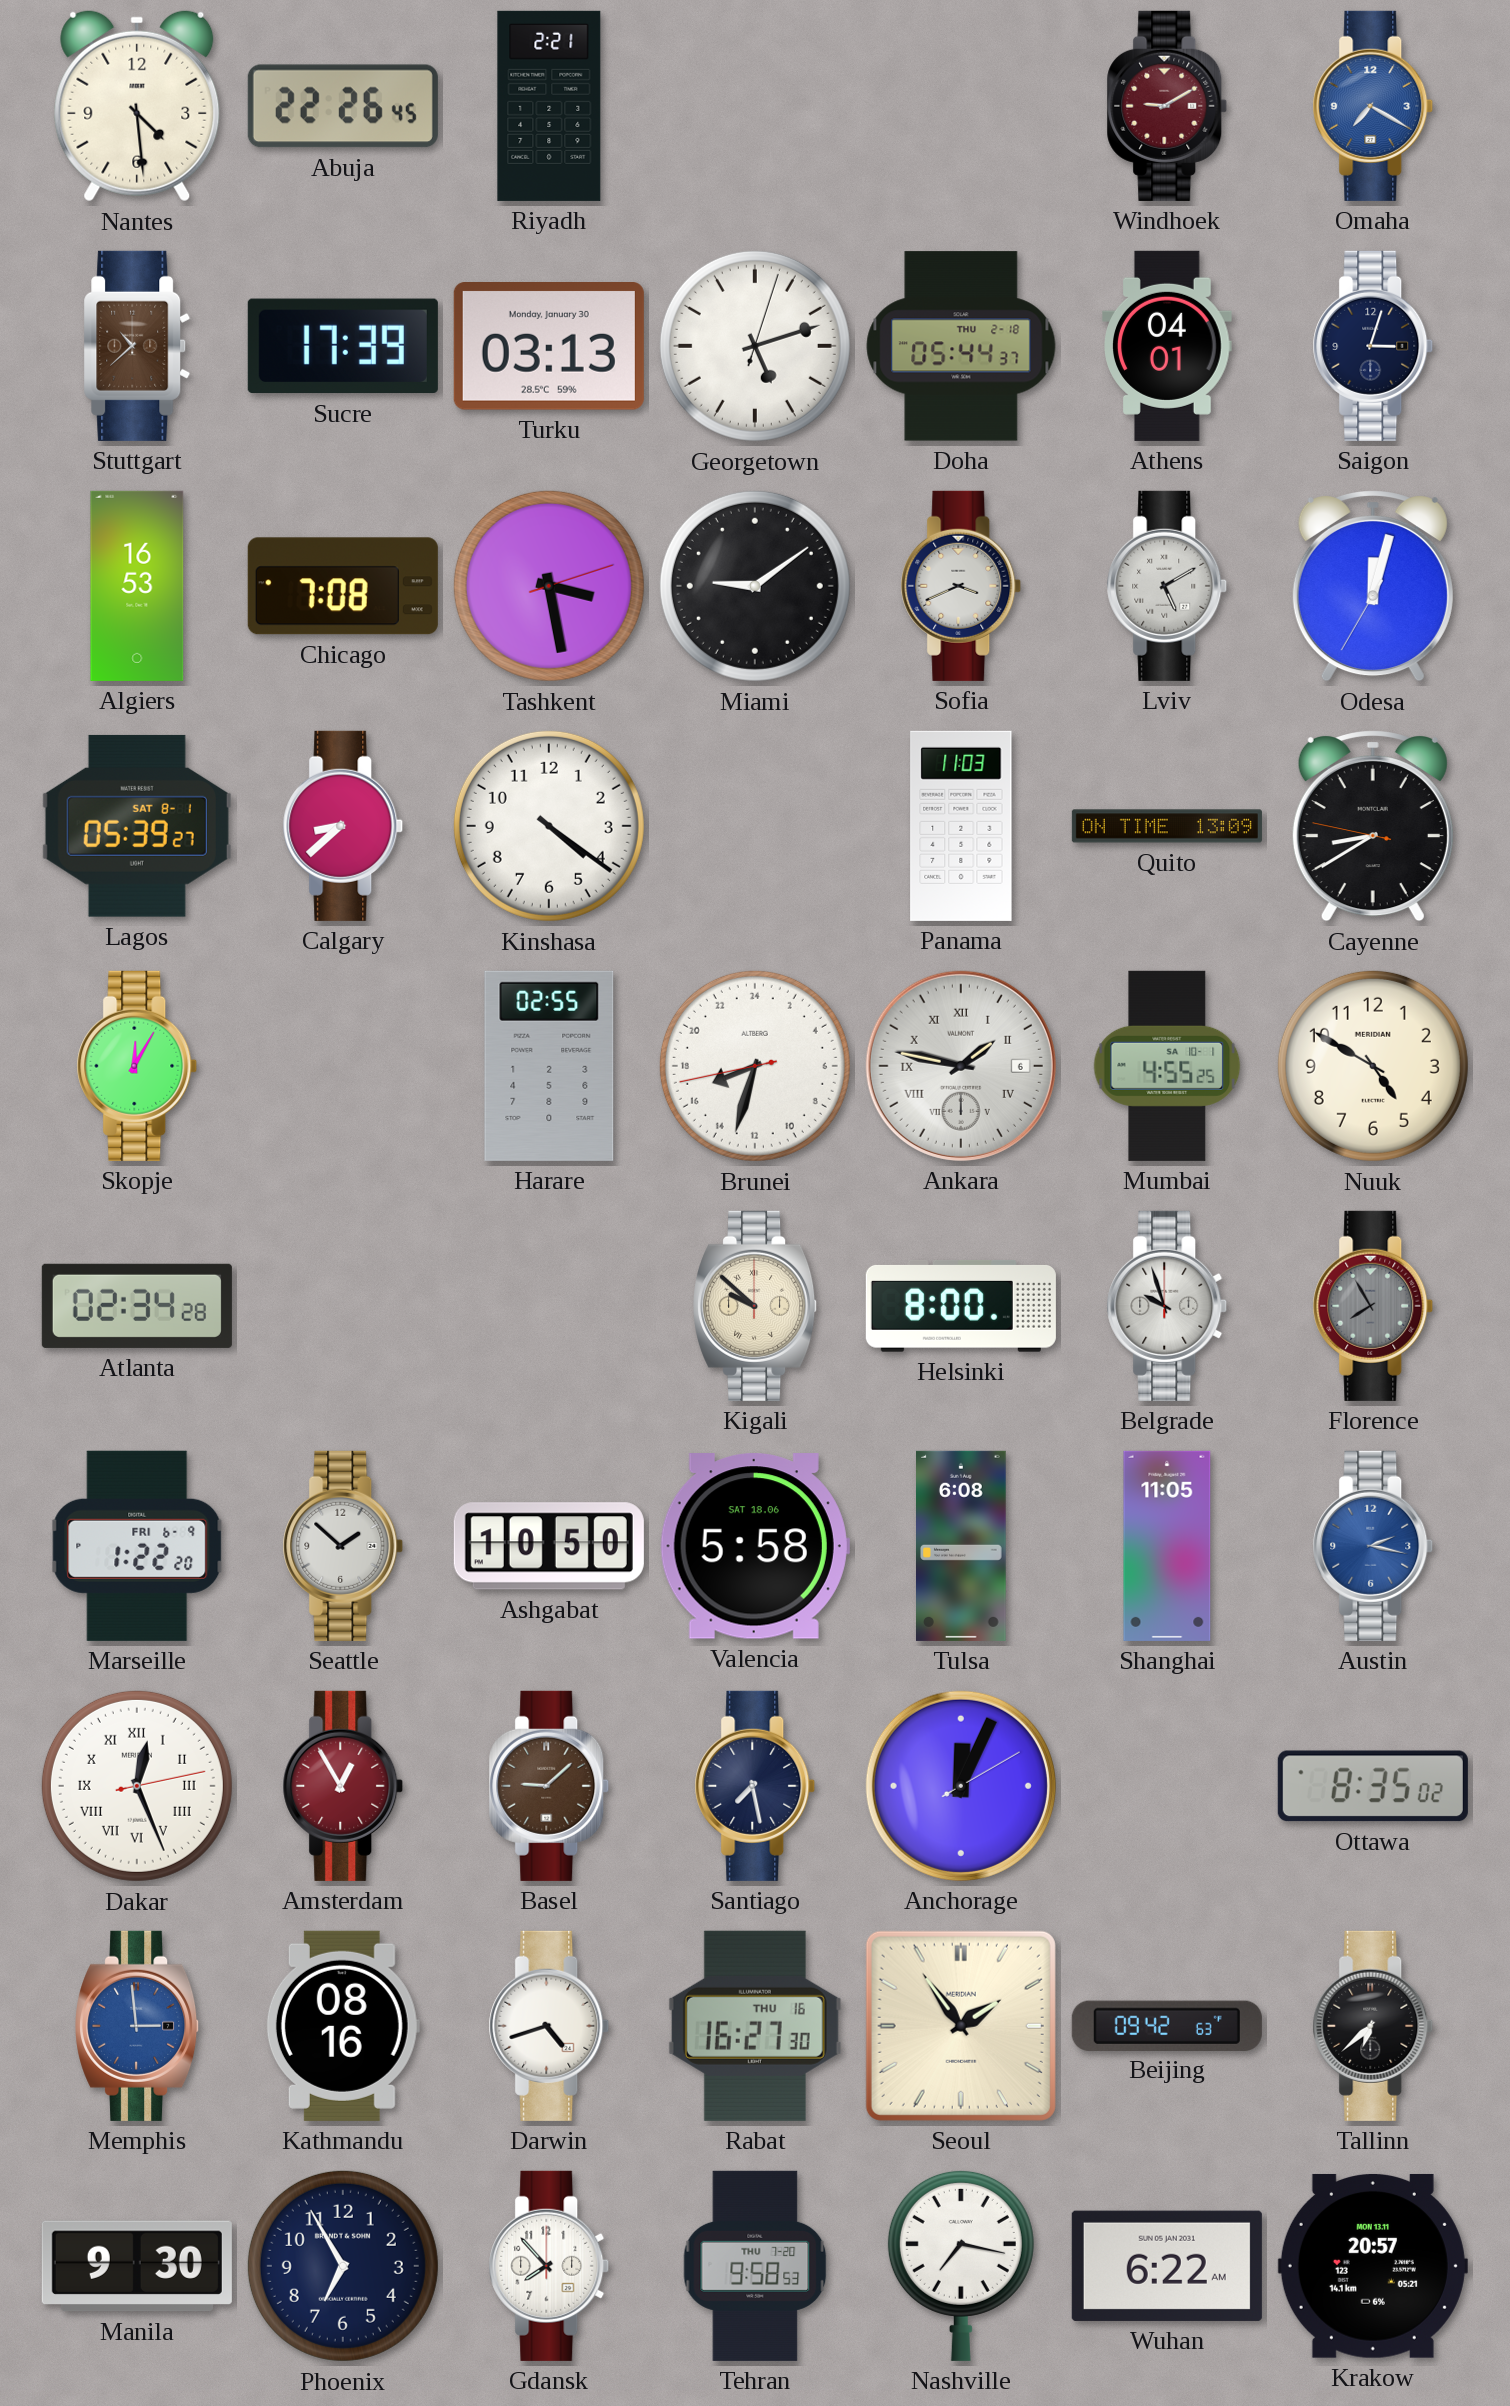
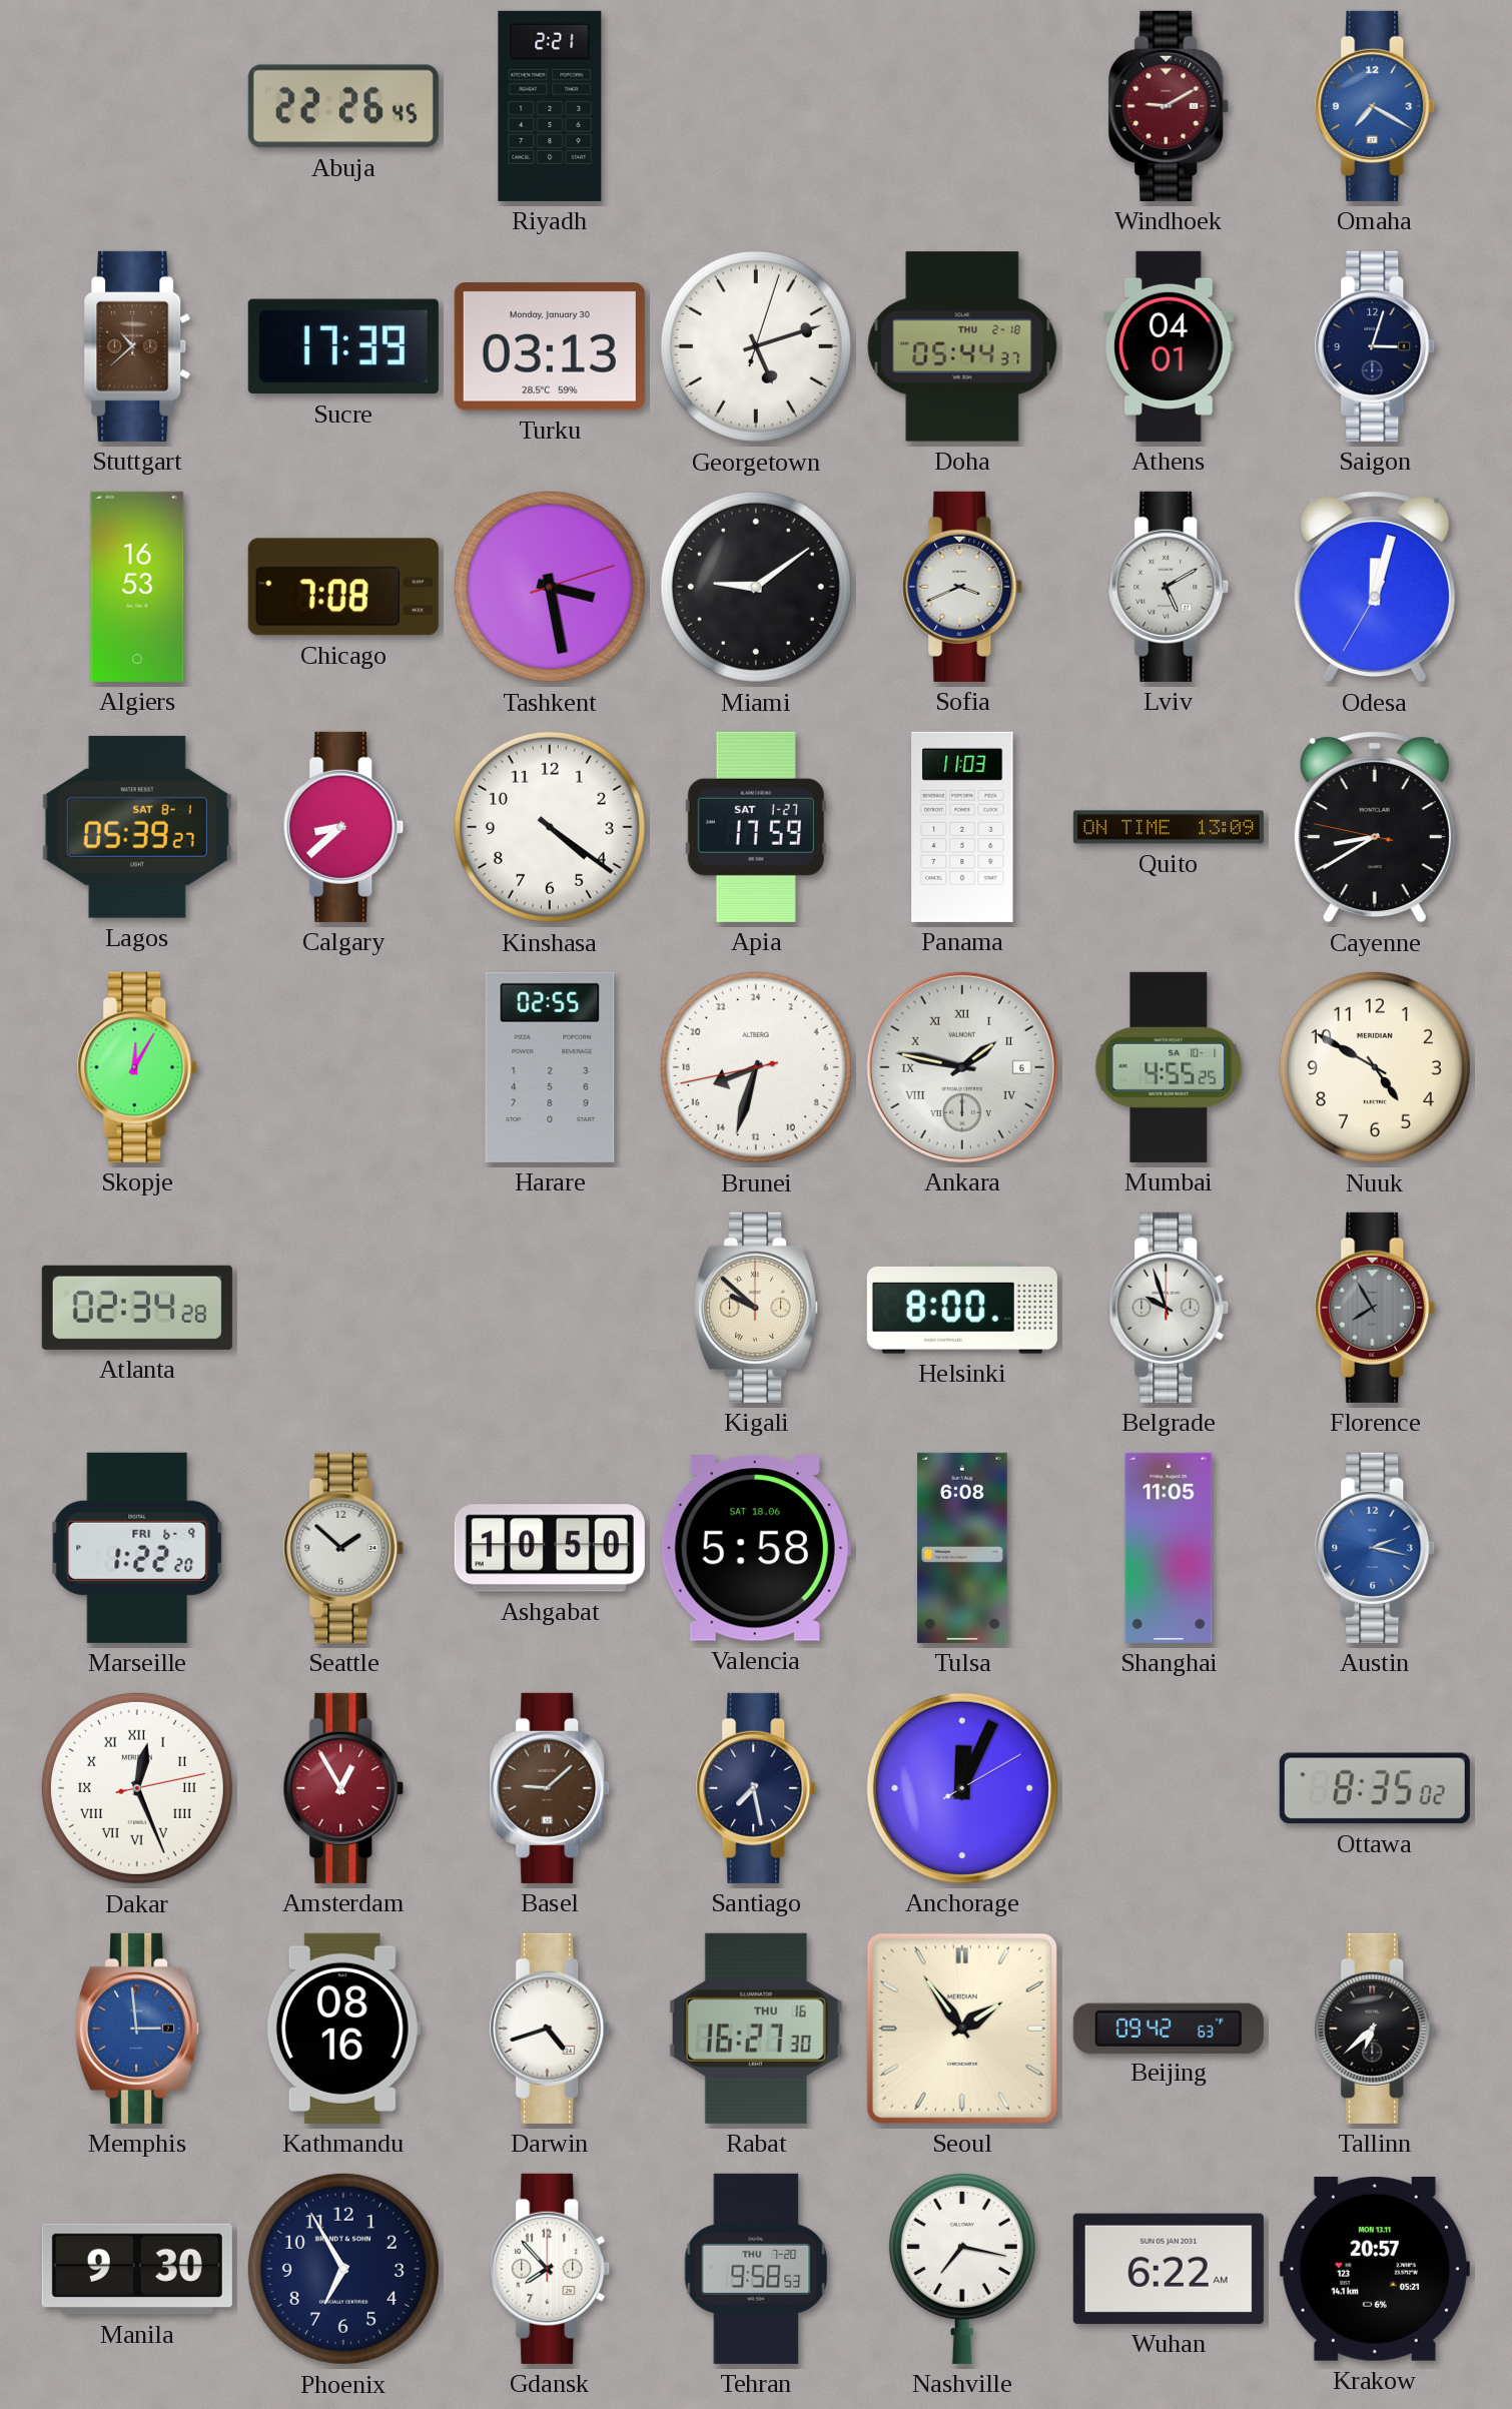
Nantes: 4:29 -> none
Apia: none -> 17:59
